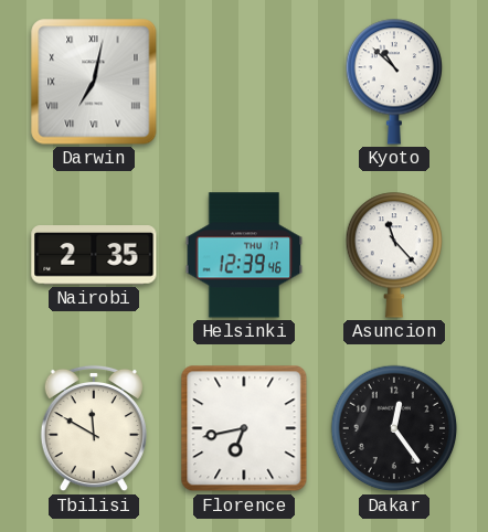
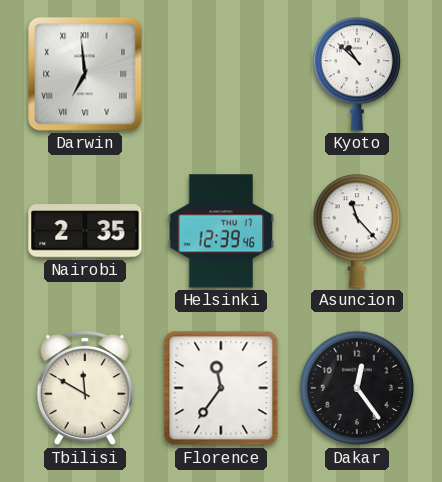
Darwin: 7:02 -> 6:59
Florence: 6:43 -> 11:36
